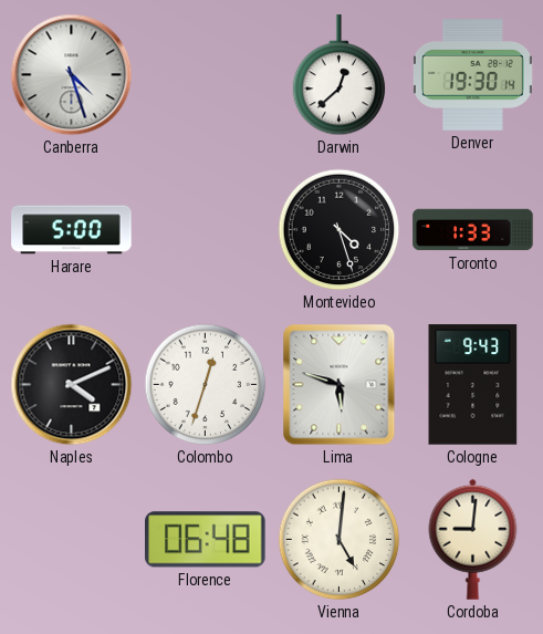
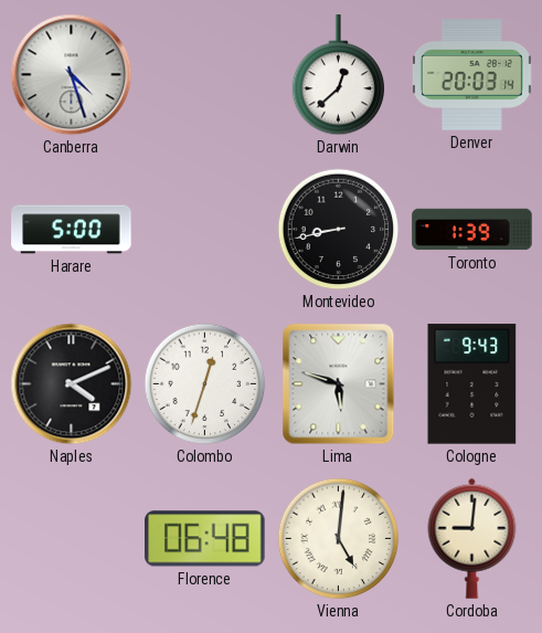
Denver: 19:30 -> 20:03
Montevideo: 4:27 -> 8:43
Toronto: 1:33 -> 1:39
